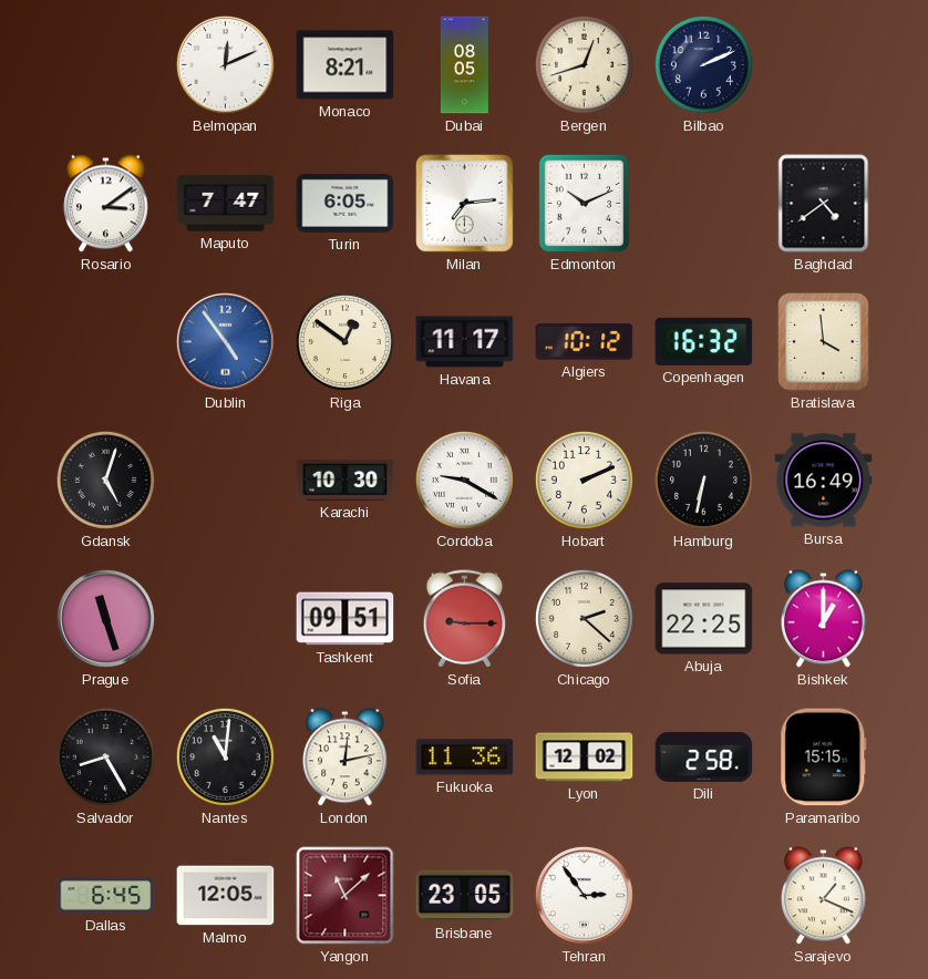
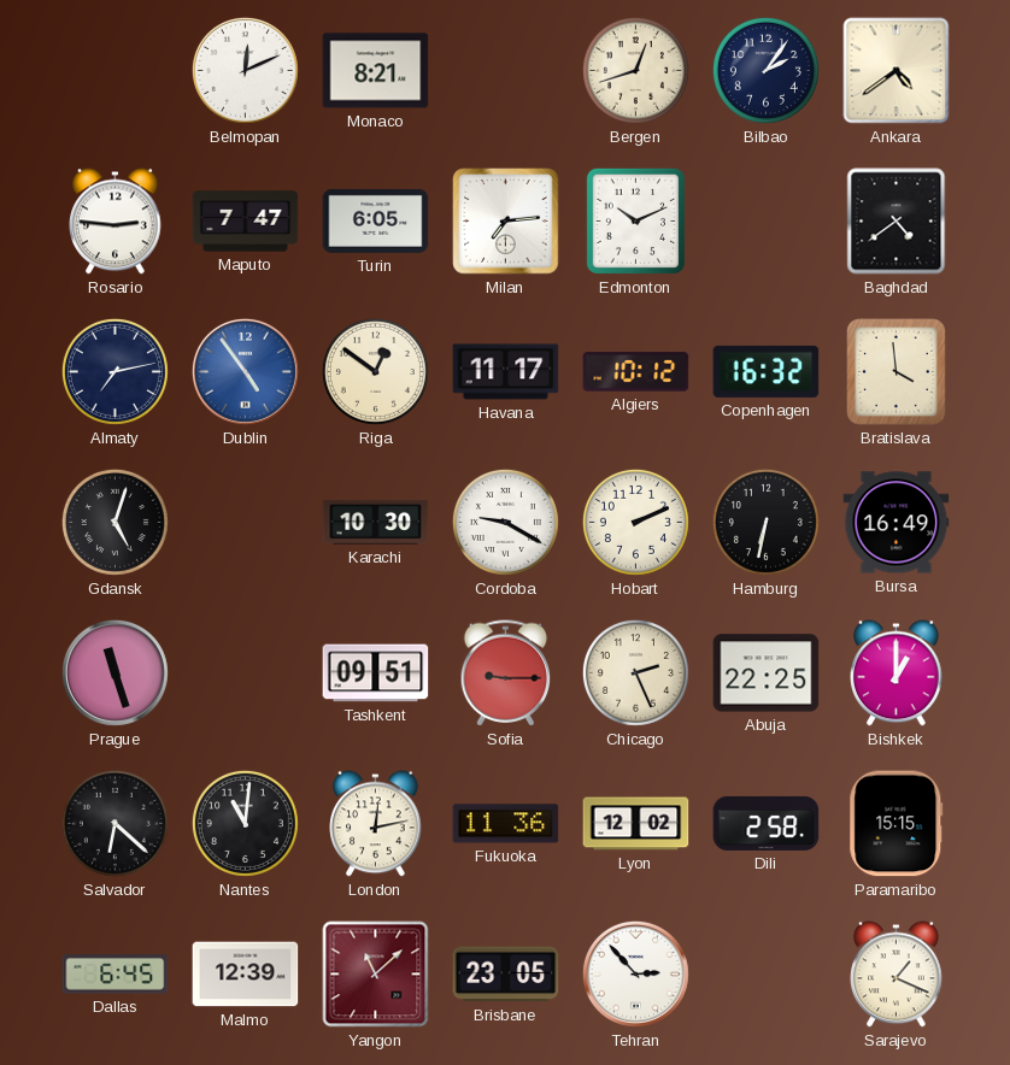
Dubai: 08:05 -> none
Bilbao: 2:11 -> 2:06
Ankara: none -> 4:39
Rosario: 3:09 -> 2:46
Almaty: none -> 7:13
Chicago: 2:22 -> 2:26
Salvador: 8:25 -> 6:22
Malmo: 12:05 -> 12:39
Tehran: 2:54 -> 2:53
